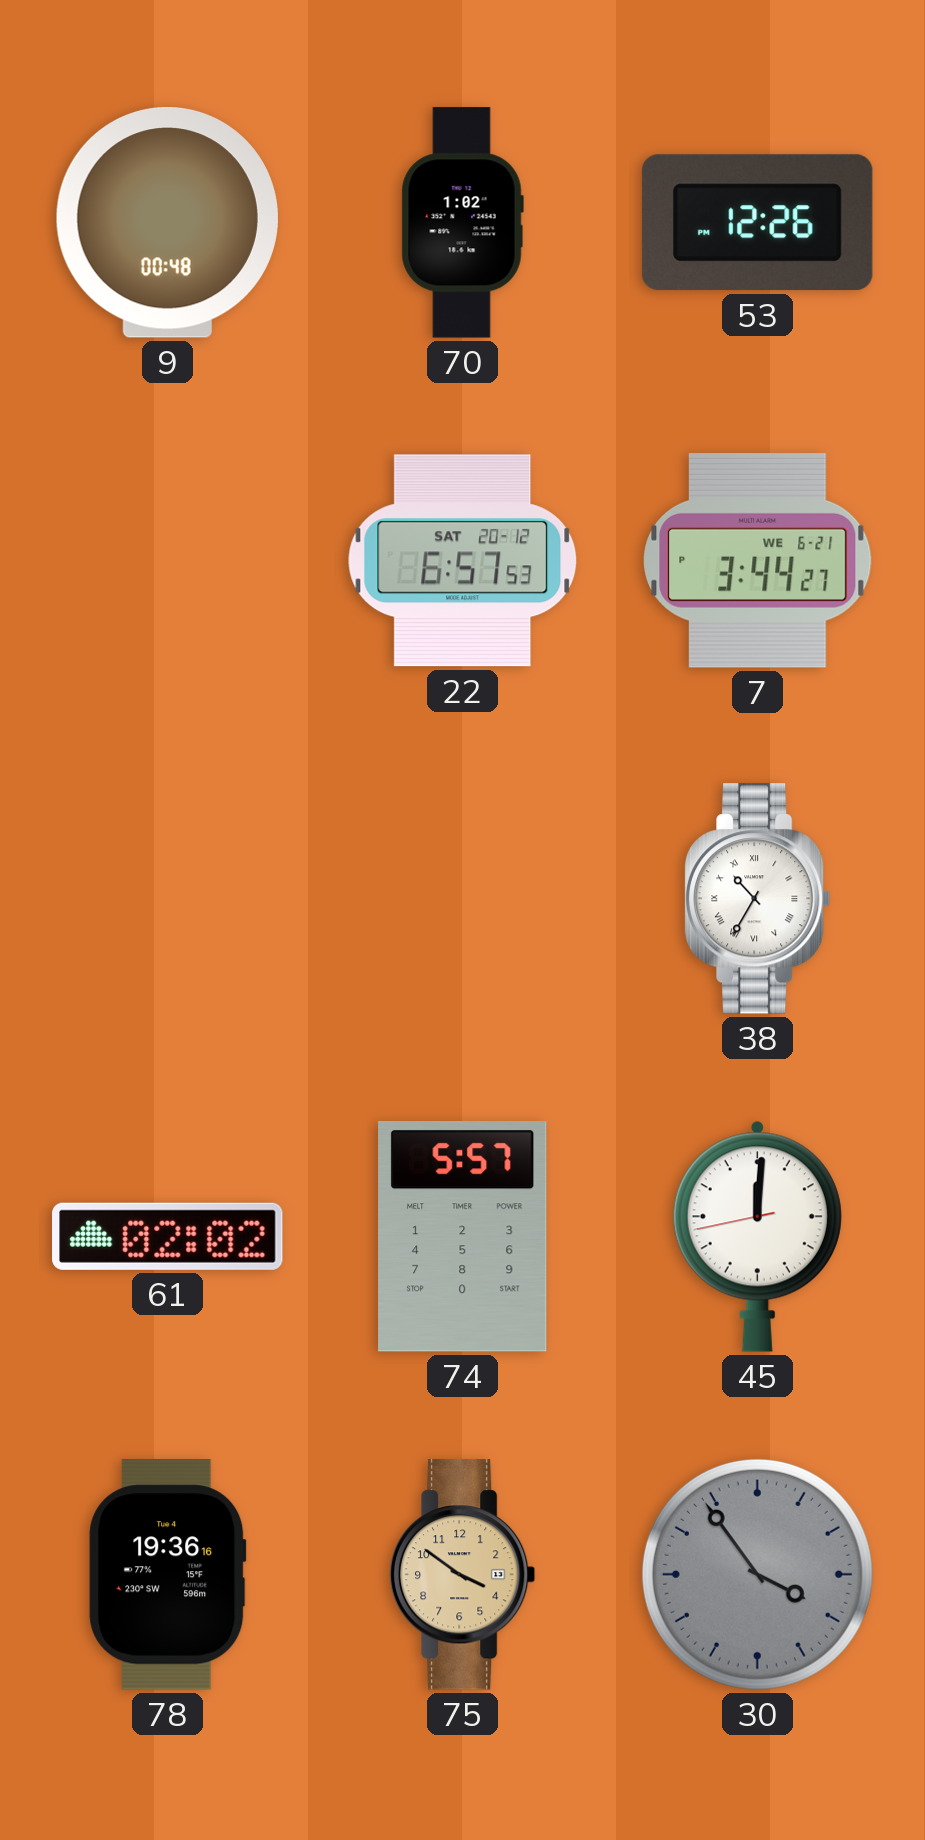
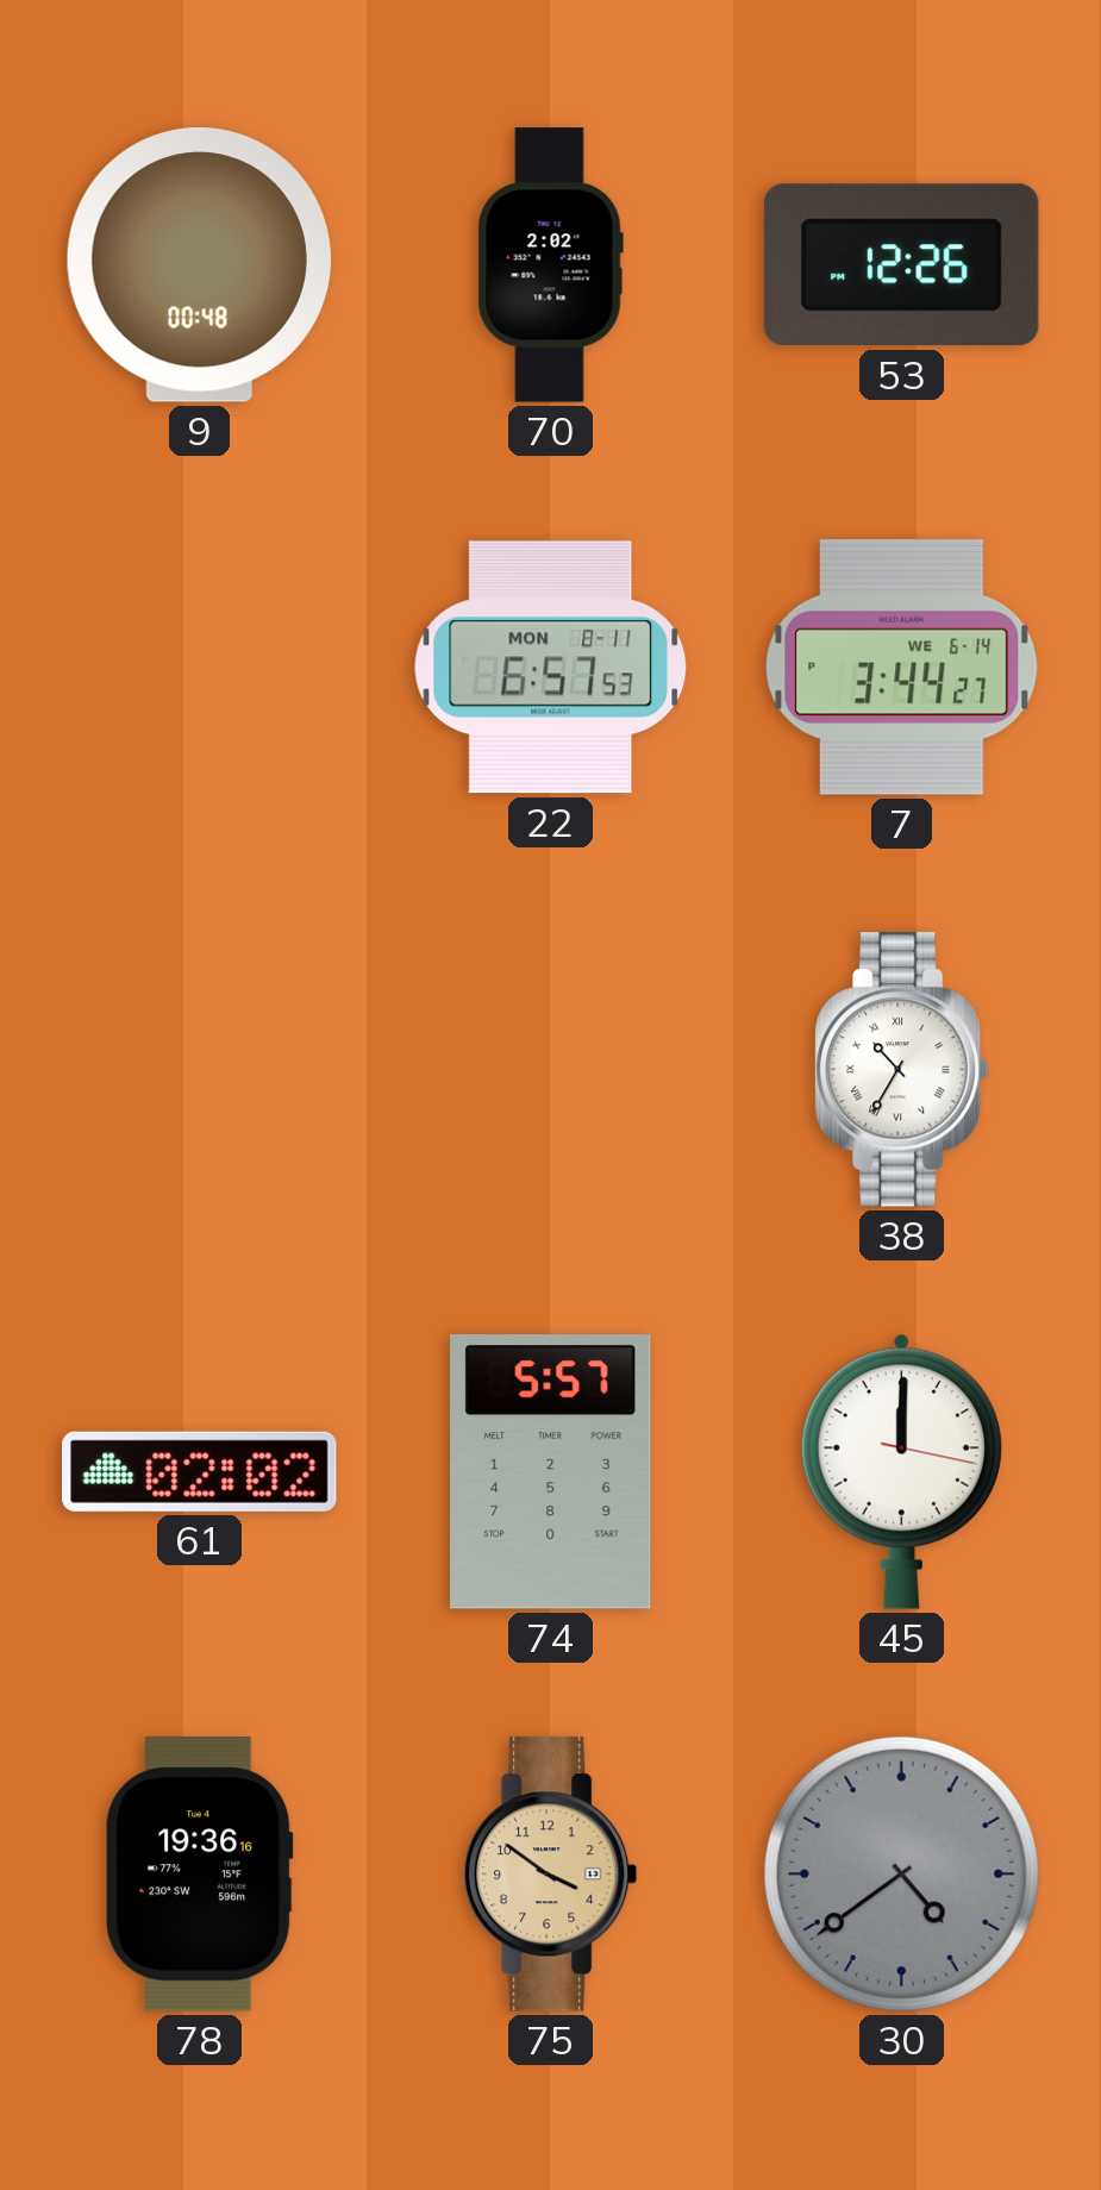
70: 1:02 -> 2:02
22 date: SAT 20-12 -> MON 8-11
7 date: WE 6-21 -> WE 6-14
45: 12:00:43 -> 12:00:17
30: 3:54 -> 4:39
